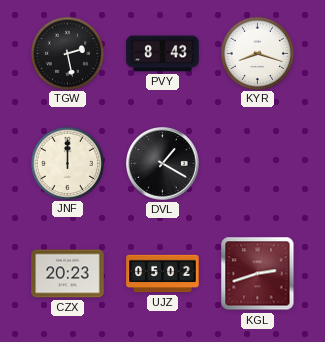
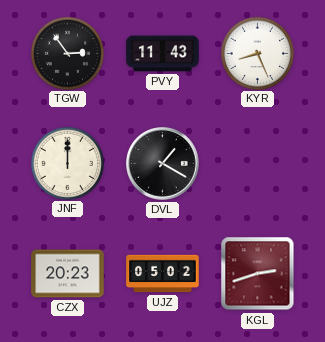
TGW: 2:28 -> 2:54
PVY: 8:43 -> 11:43
KYR: 8:18 -> 8:26
